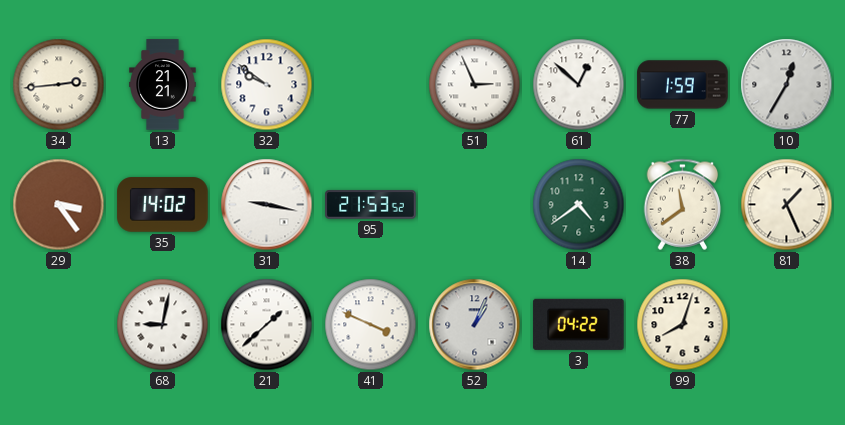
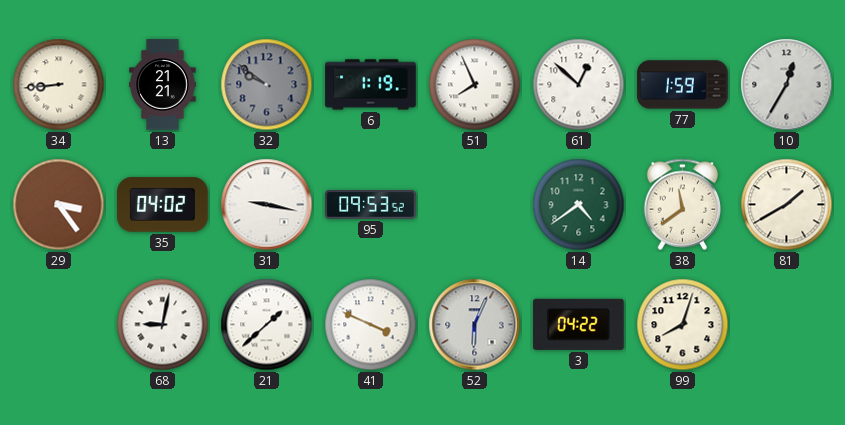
34: 2:44 -> 8:44
32 dial: white -> grey
6: none -> 1:19
51: 2:56 -> 7:56
35: 14:02 -> 04:02
95: 21:53 -> 09:53
81: 1:26 -> 1:40
52: 1:04 -> 6:04
